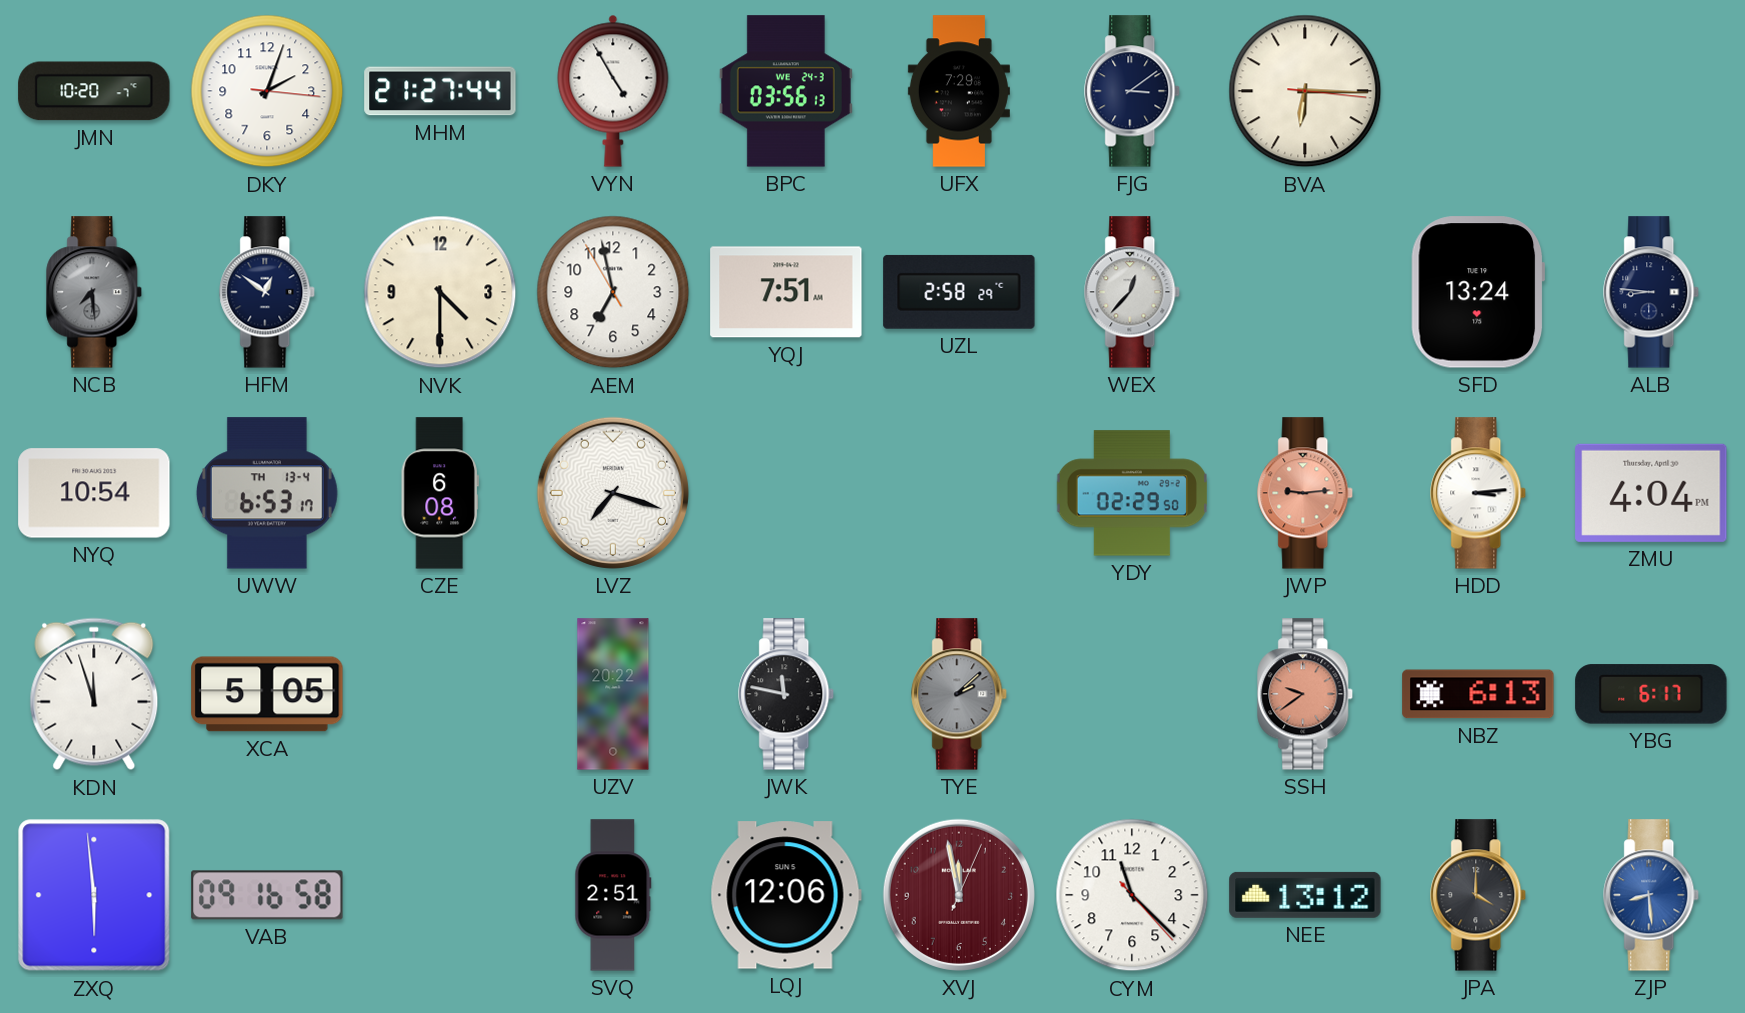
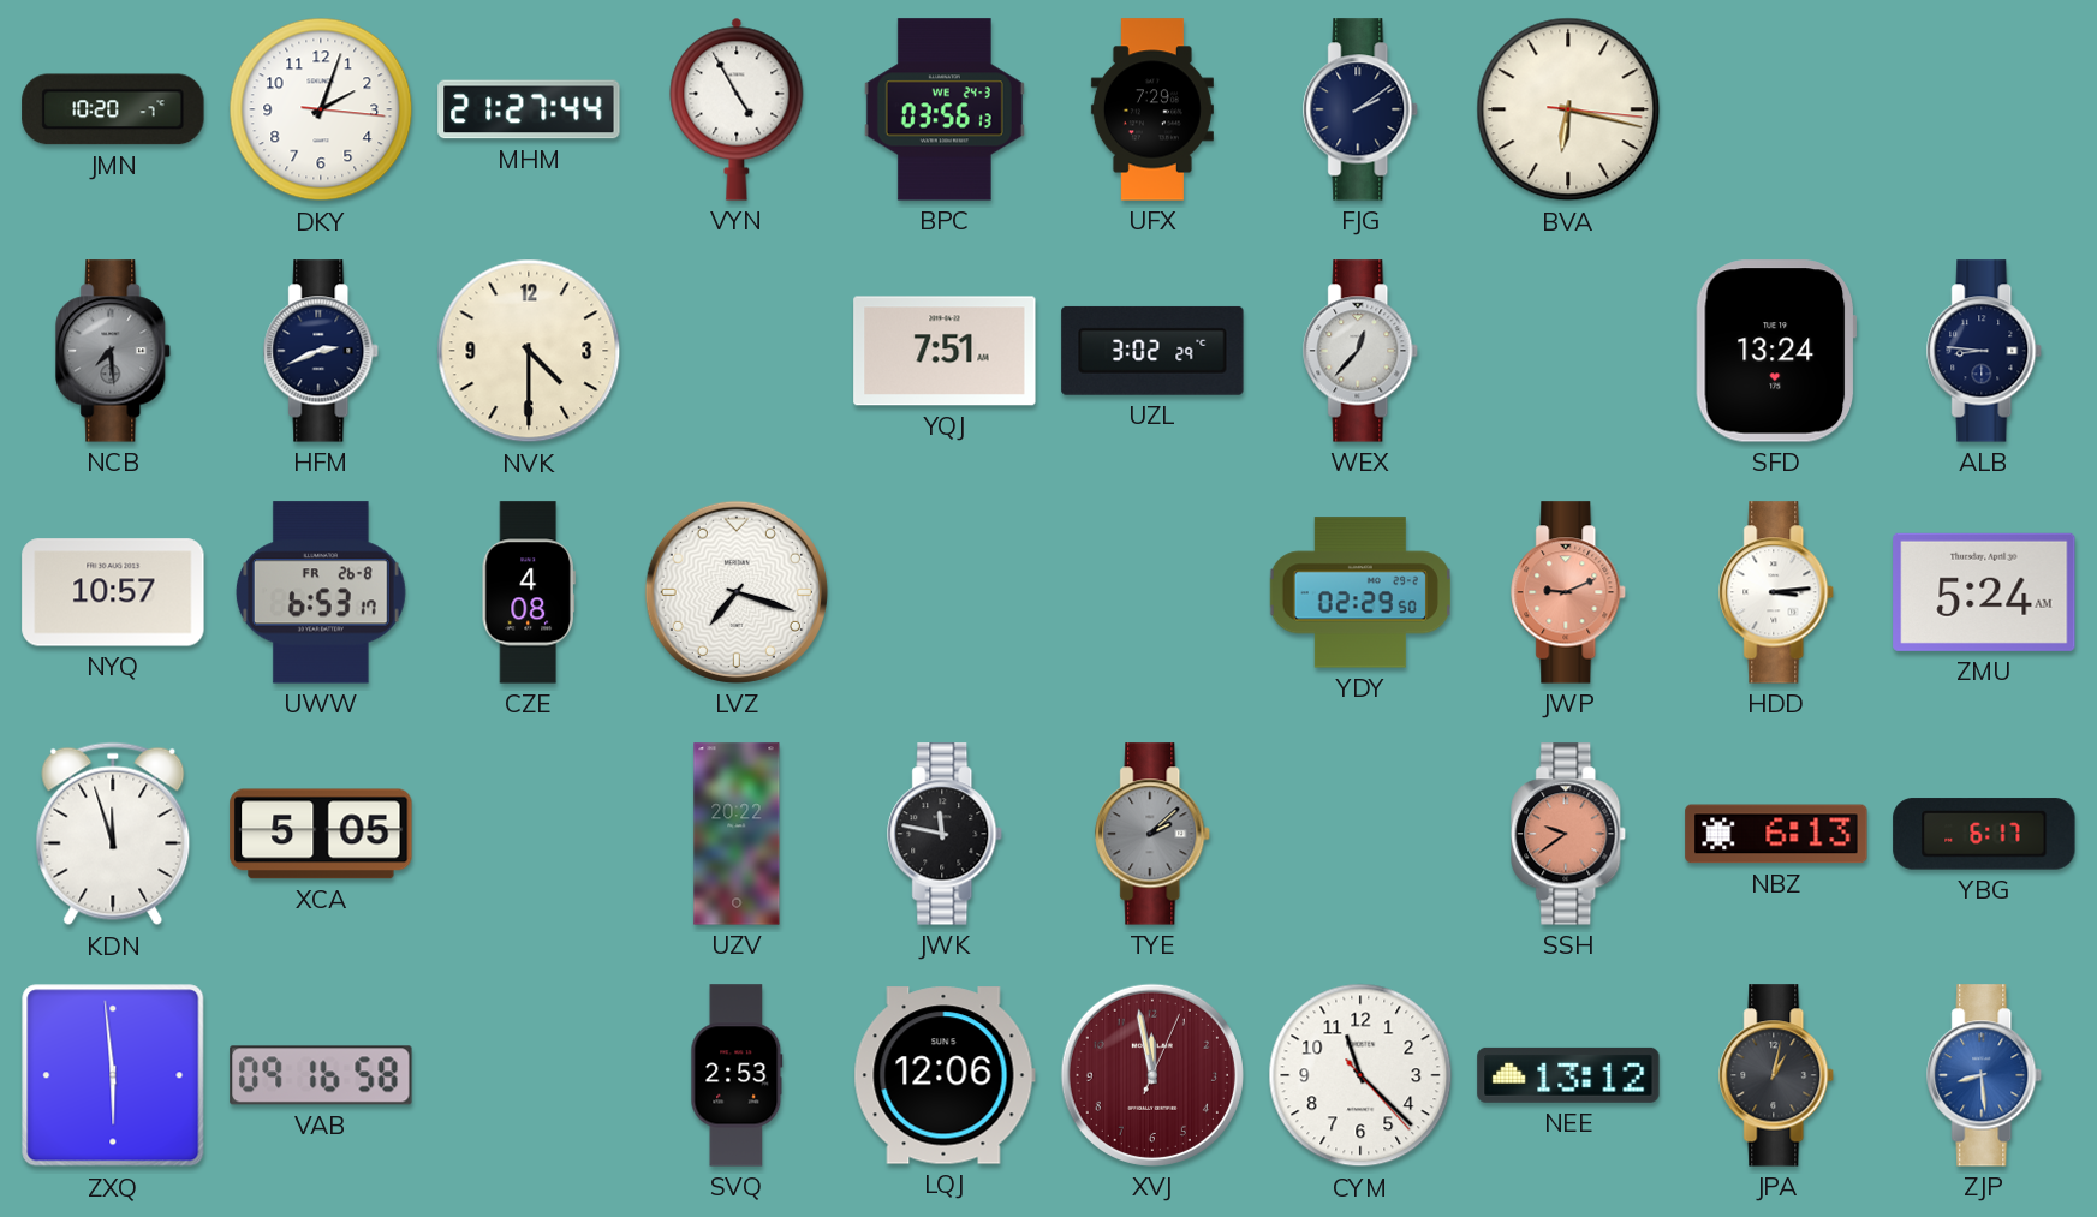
FJG: 3:09 -> 2:09
BVA: 6:15 -> 6:17
HFM: 12:51 -> 2:41
AEM: 6:57 -> none
UZL: 2:58 -> 3:02
NYQ: 10:54 -> 10:57
UWW date: TH 13-4 -> FR 26-8
CZE: 6:08 -> 4:08
JWP: 9:14 -> 9:11
ZMU: 4:04 -> 5:24
SVQ: 2:51 -> 2:53
JPA: 4:00 -> 1:02
